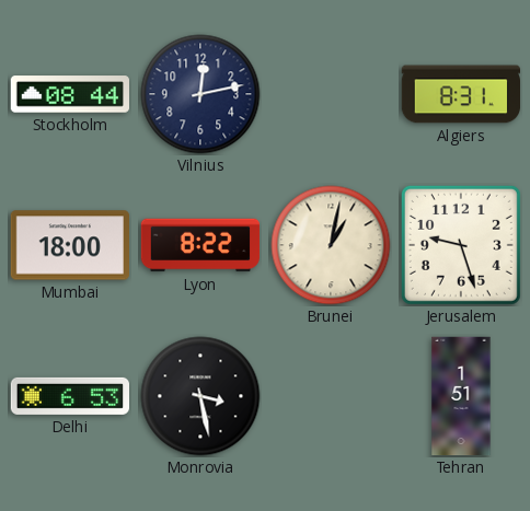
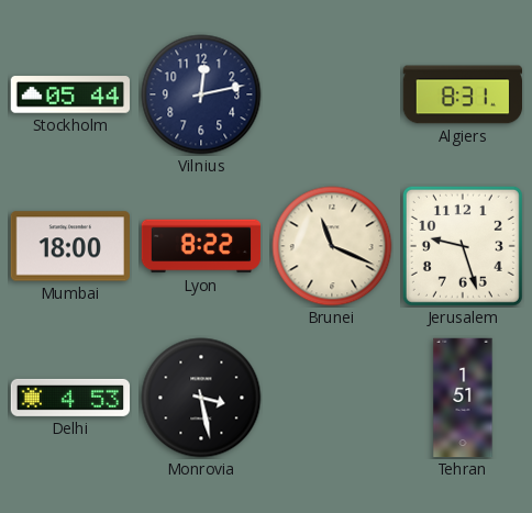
Stockholm: 08:44 -> 05:44
Brunei: 1:02 -> 11:19
Delhi: 6:53 -> 4:53
